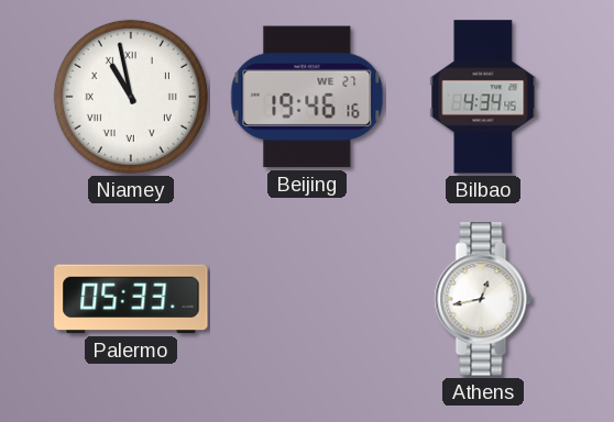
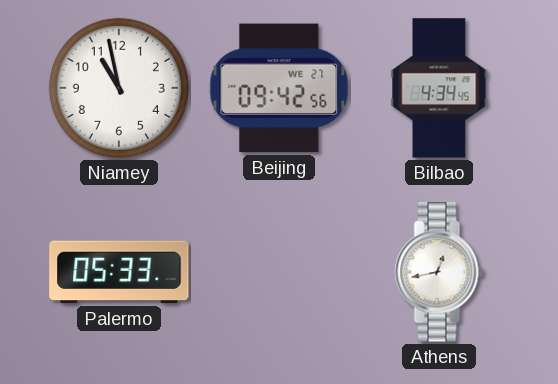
Niamey numerals: Roman -> Arabic
Beijing: 19:46 -> 09:42
